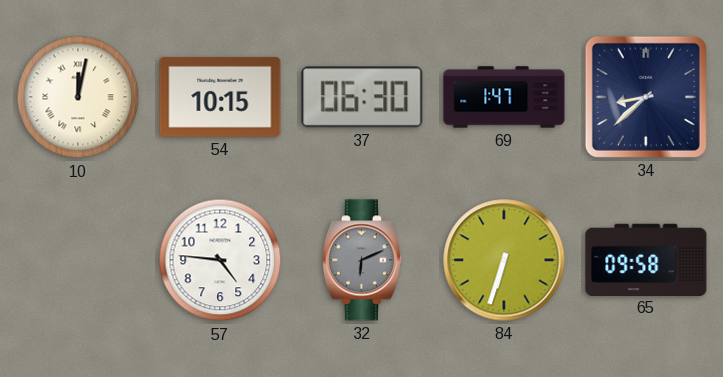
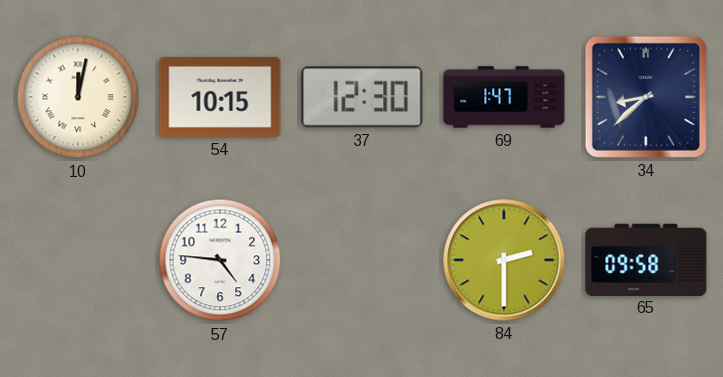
37: 06:30 -> 12:30
32: 6:11 -> none
84: 6:33 -> 2:30
